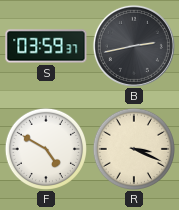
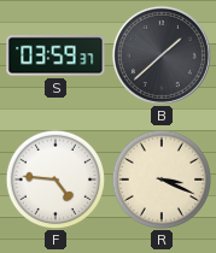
B: 2:43 -> 1:38
F: 4:50 -> 4:46
